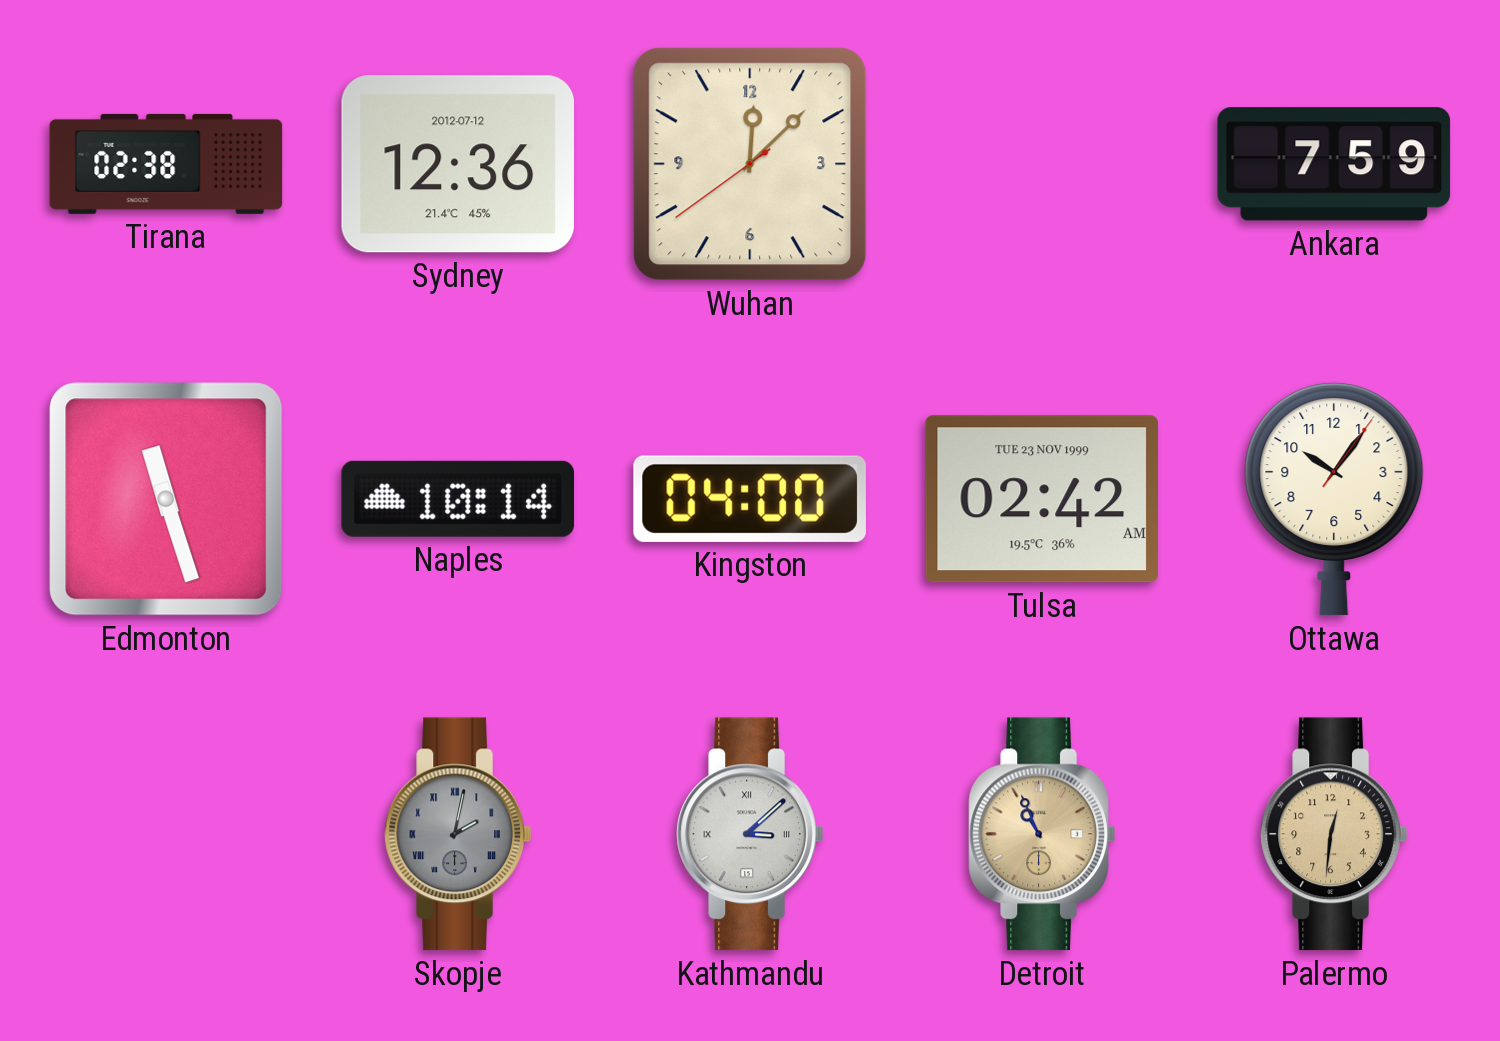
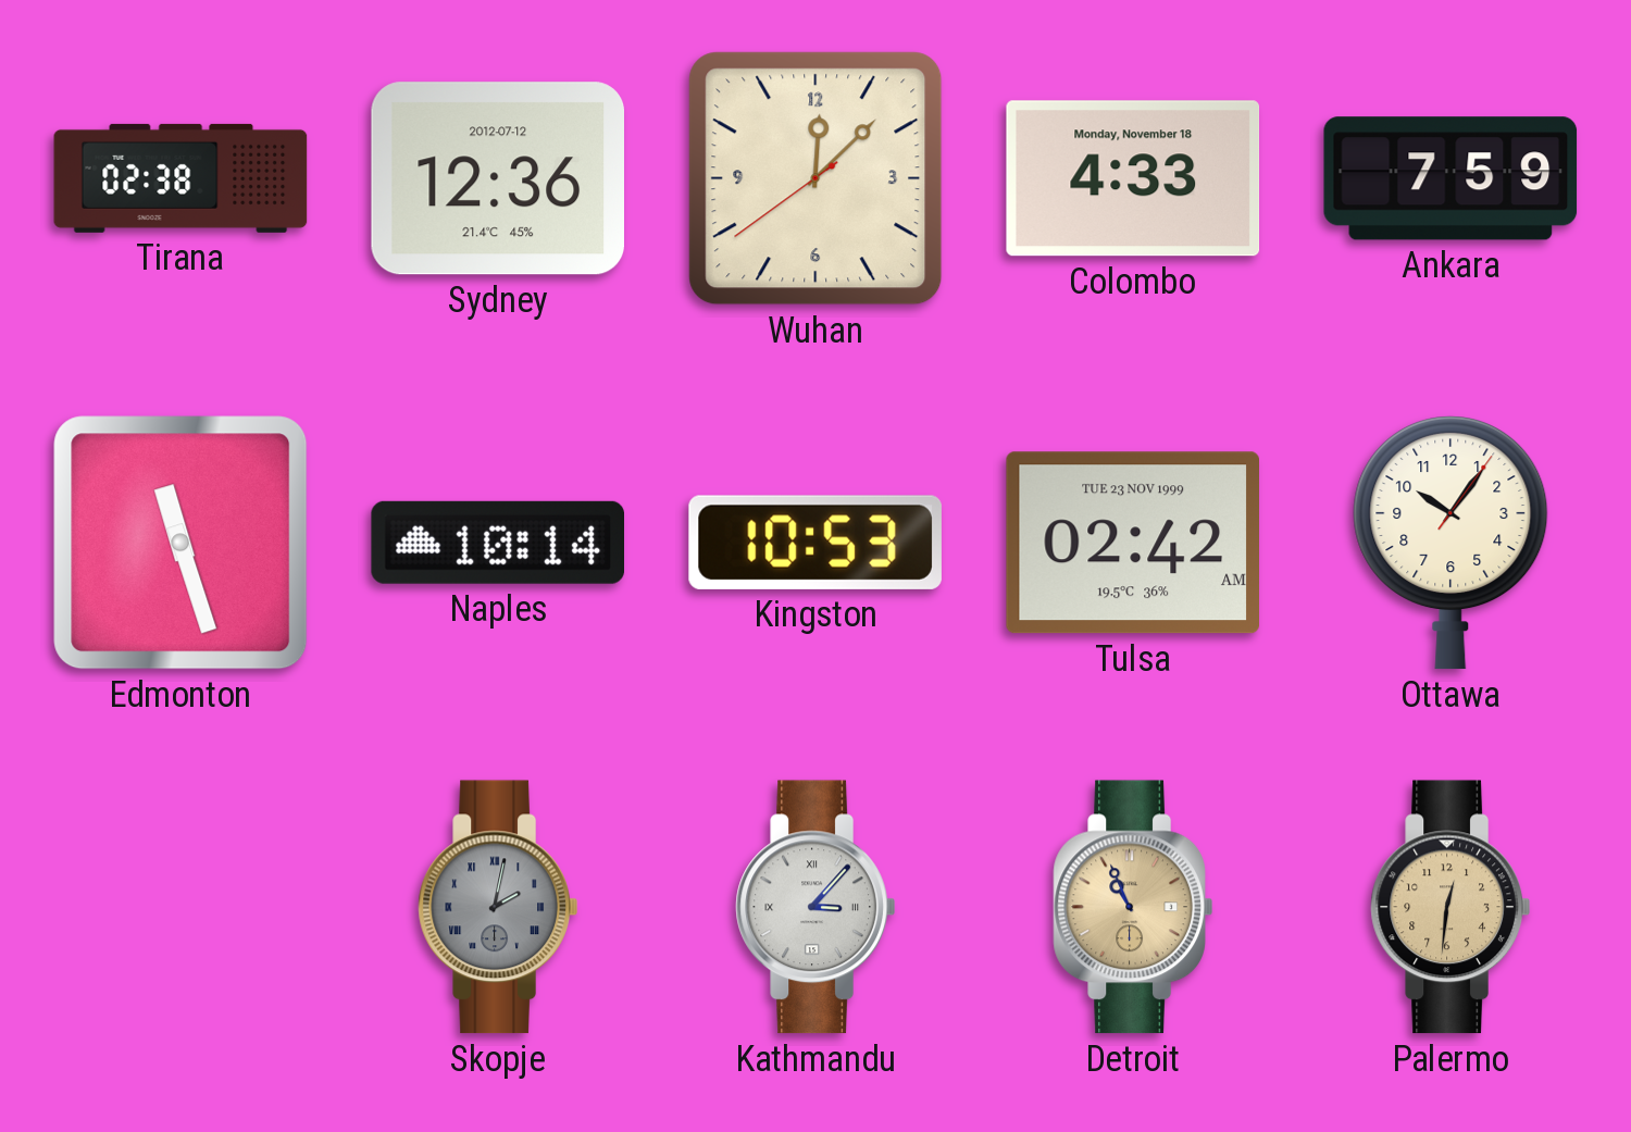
Colombo: none -> 4:33
Kingston: 04:00 -> 10:53
Kathmandu: 3:08 -> 3:07
